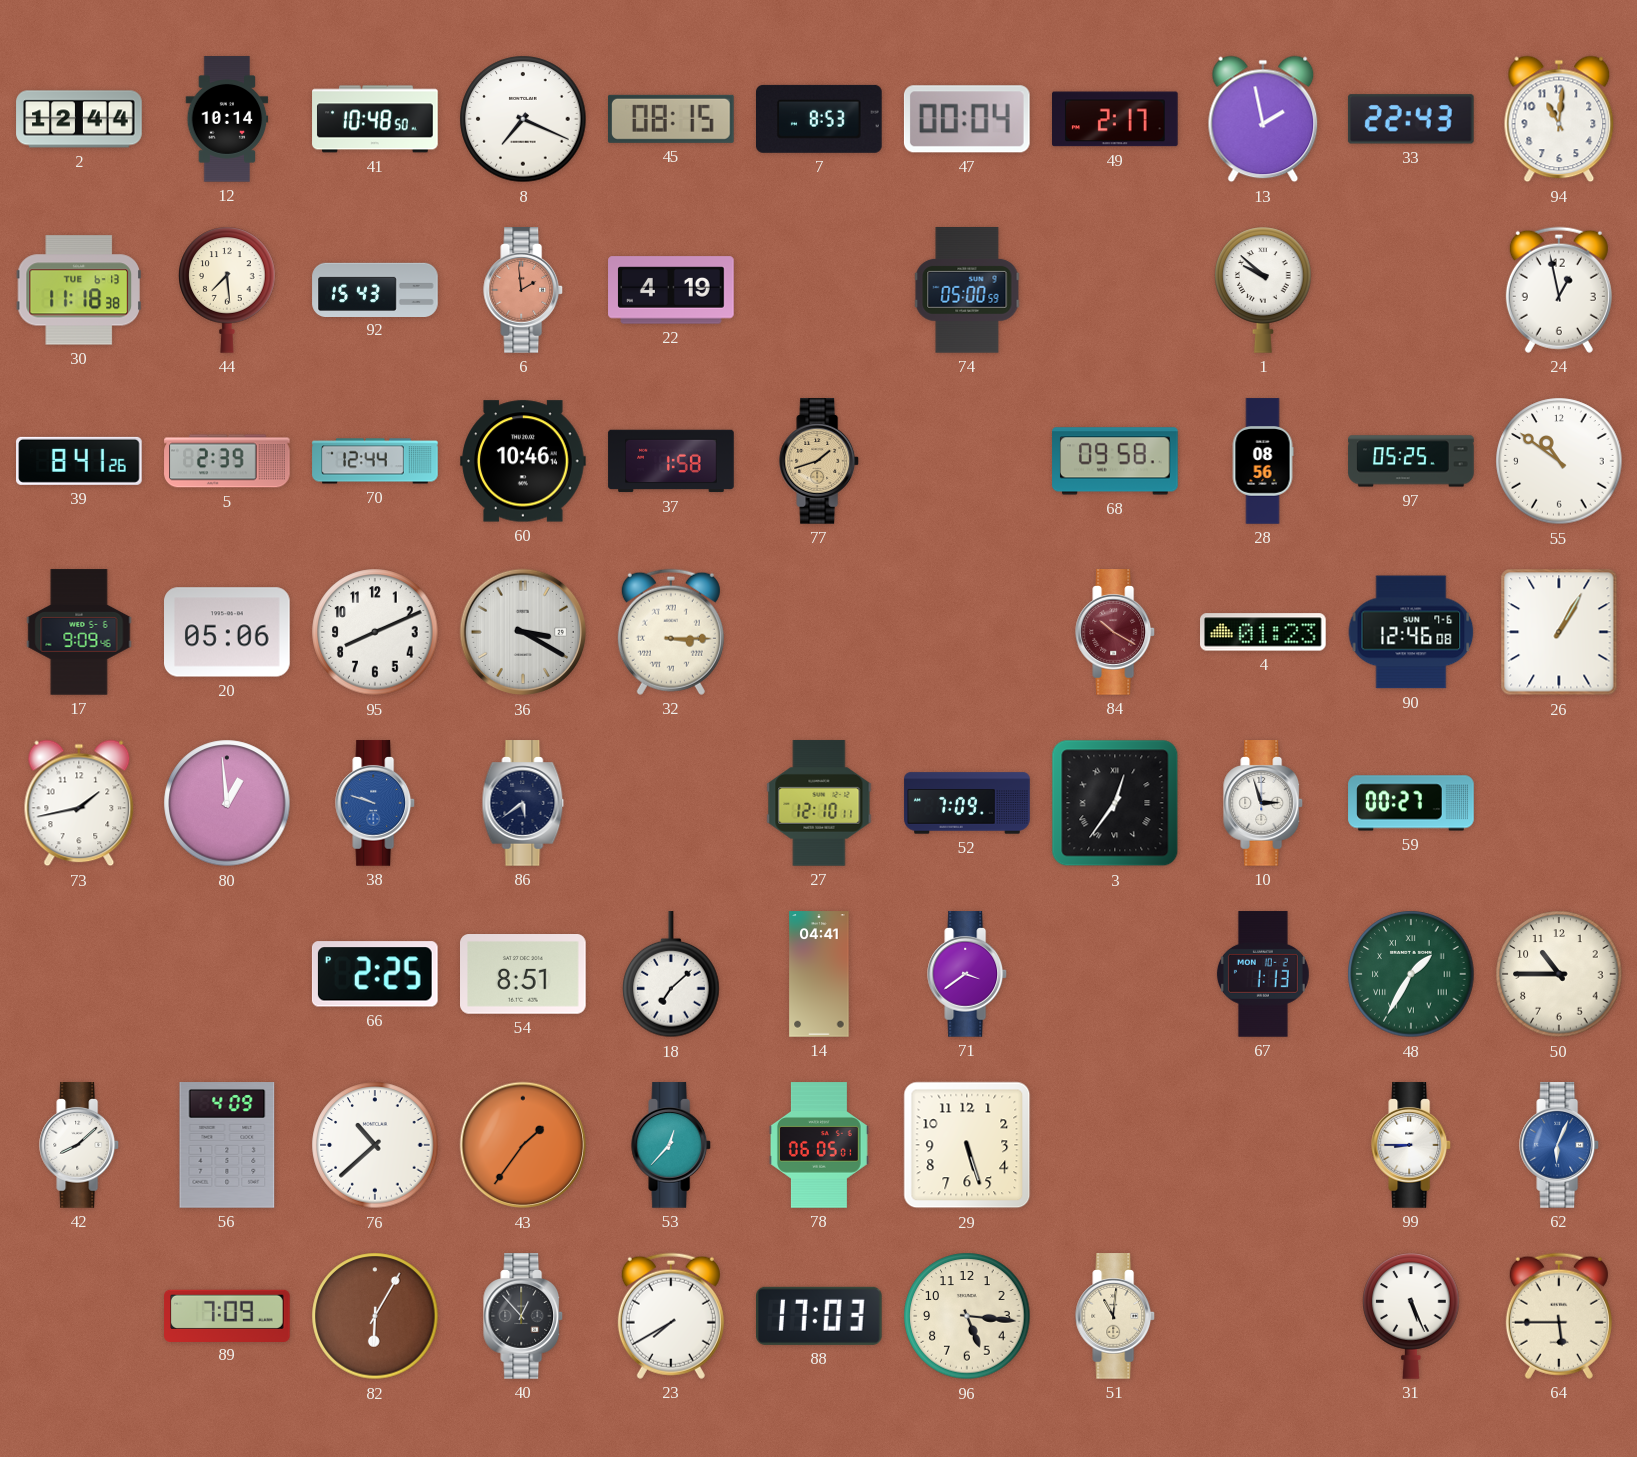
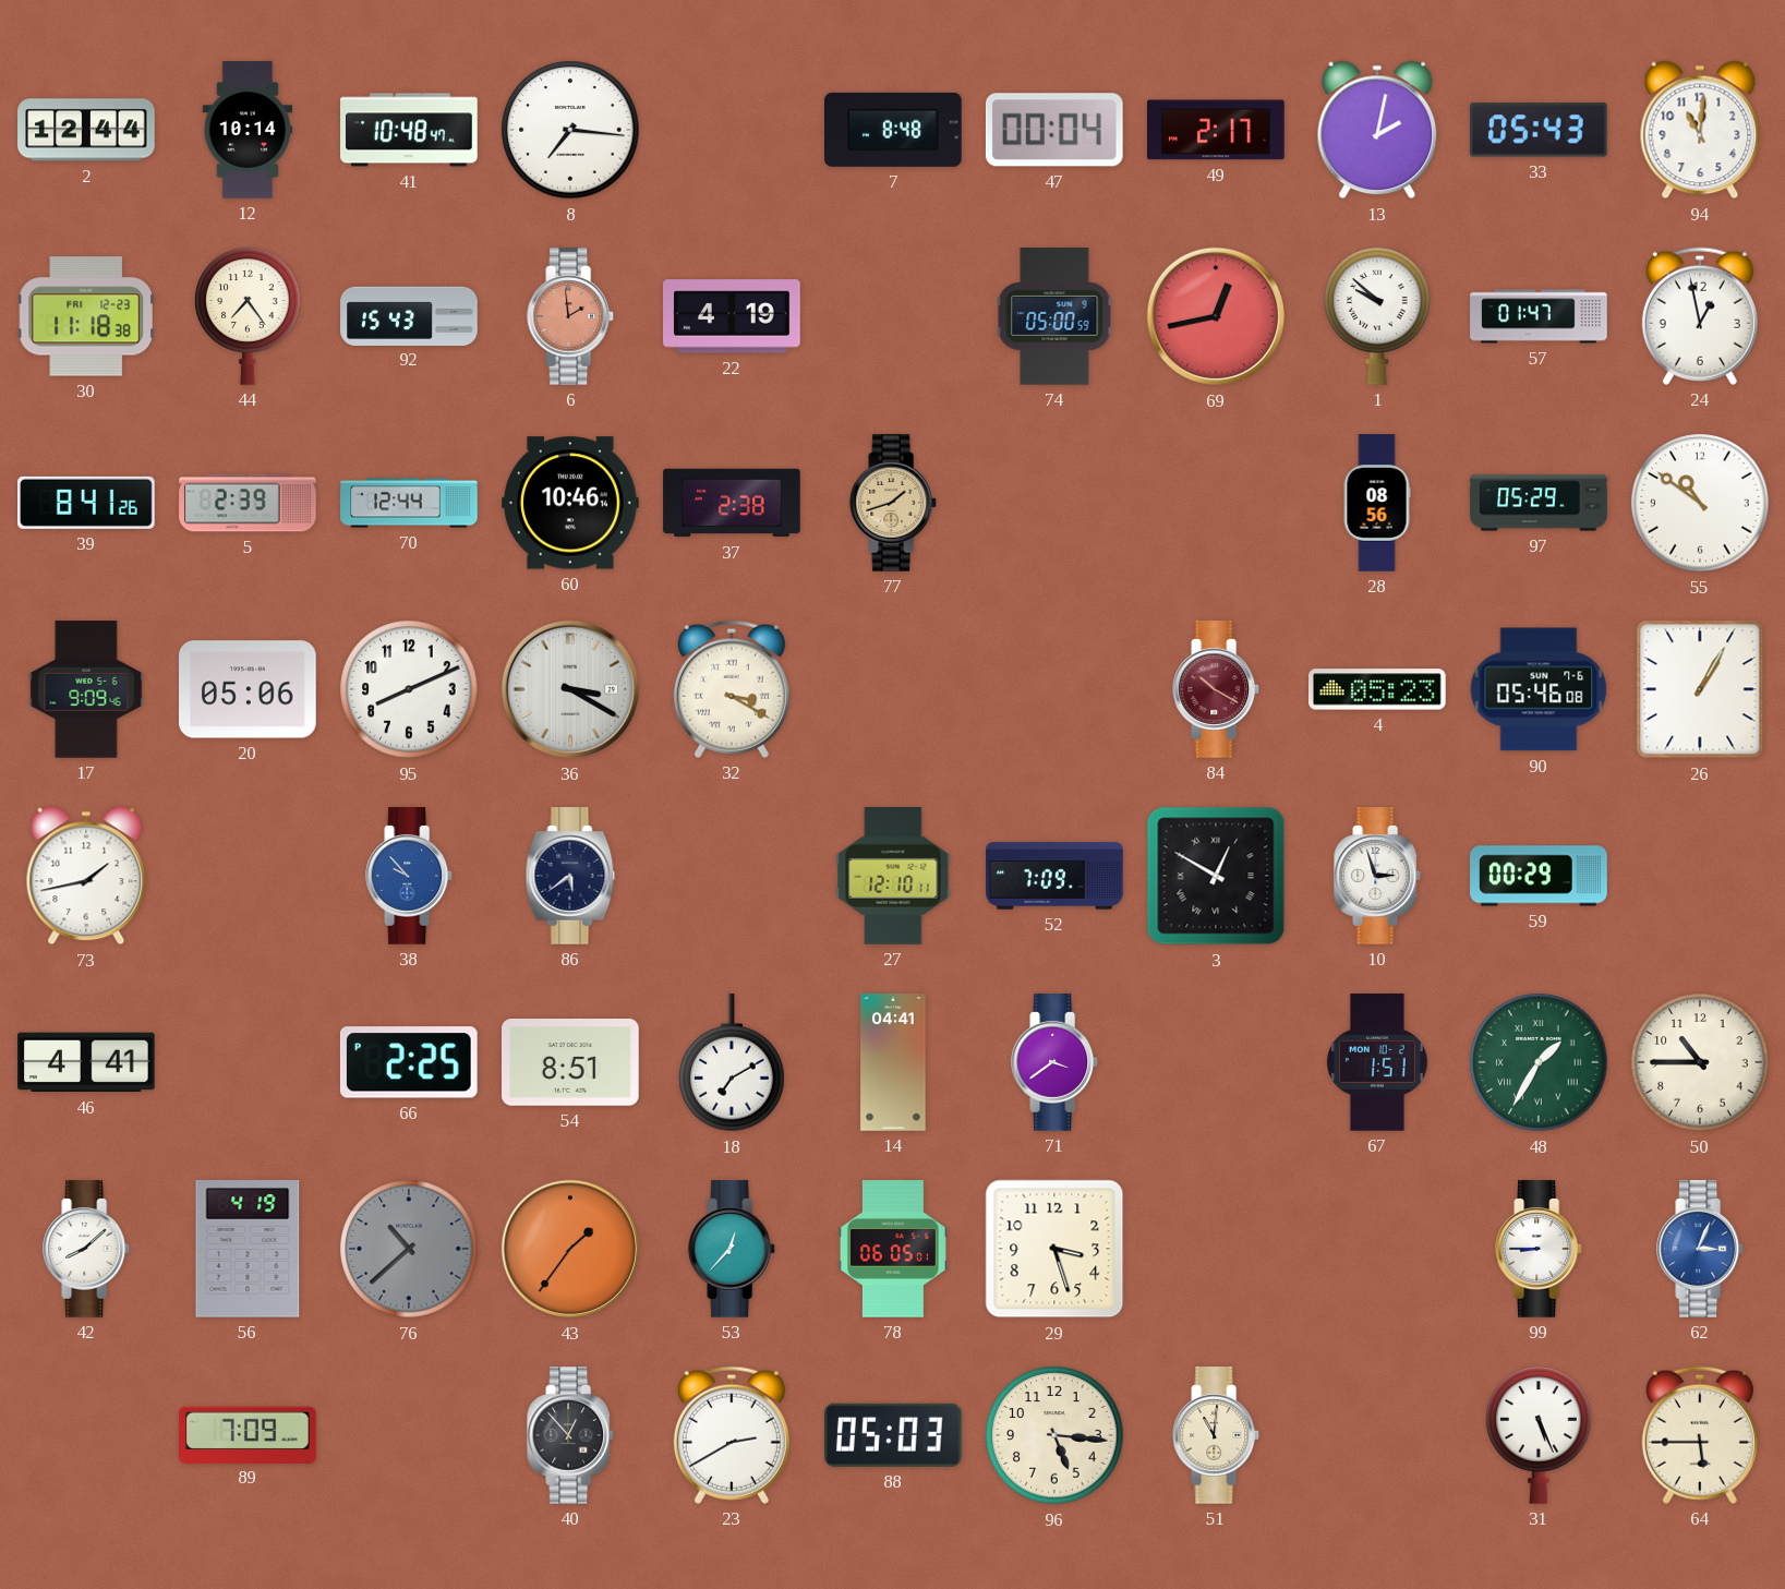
41: 10:48:50 -> 10:48:47
8: 7:19 -> 7:16
45: 08:15 -> none
7: 8:53 -> 8:48
13: 1:58 -> 2:02
33: 22:43 -> 05:43
30 date: TUE 6-13 -> FRI 12-23
44: 7:29 -> 7:24
69: none -> 12:43
57: none -> 01:47
37: 1:58 -> 2:38
68: 09:58 -> none
97: 05:25 -> 05:29
32: 3:15 -> 3:20
4: 01:23 -> 05:23
90: 12:46 -> 05:46
80: 12:59 -> none
38: 9:48 -> 9:53
3: 12:36 -> 12:50
59: 00:27 -> 00:29
46: none -> 4:41
18: 7:08 -> 7:10
67: 1:13 -> 1:51
56: 4:09 -> 4:19
76 dial: white -> grey
29: 5:27 -> 3:27
62: 6:04 -> 3:04
82: 6:05 -> none
23: 7:40 -> 2:40
88: 17:03 -> 05:03
